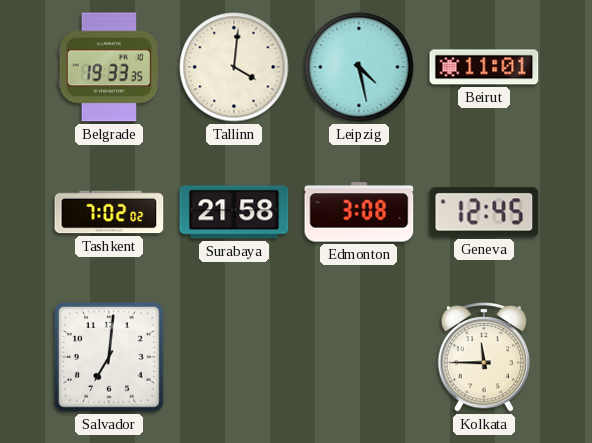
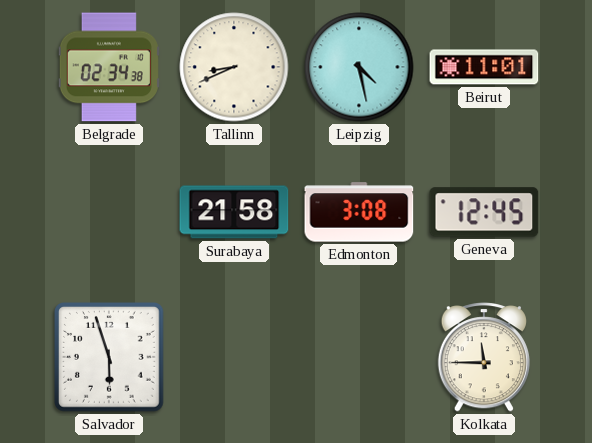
Belgrade: 19:33 -> 02:34
Tallinn: 4:01 -> 8:41
Tashkent: 7:02 -> none
Salvador: 7:01 -> 5:57
